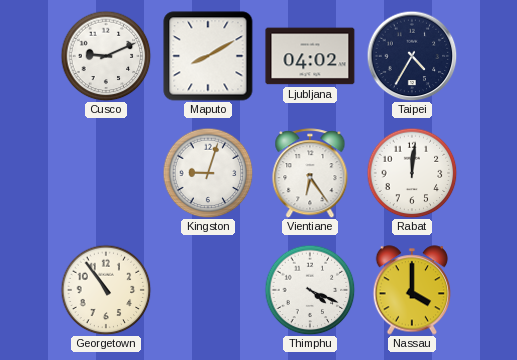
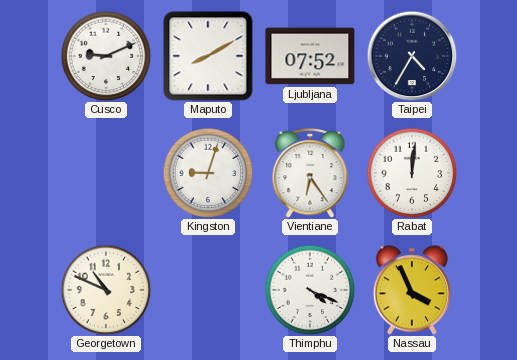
Ljubljana: 04:02 -> 07:52
Georgetown: 10:54 -> 10:49
Nassau: 4:00 -> 3:56
